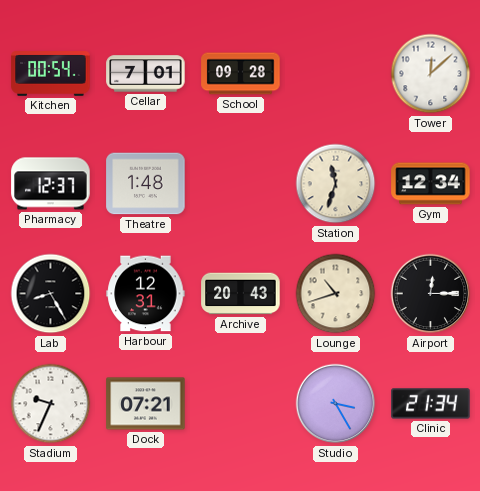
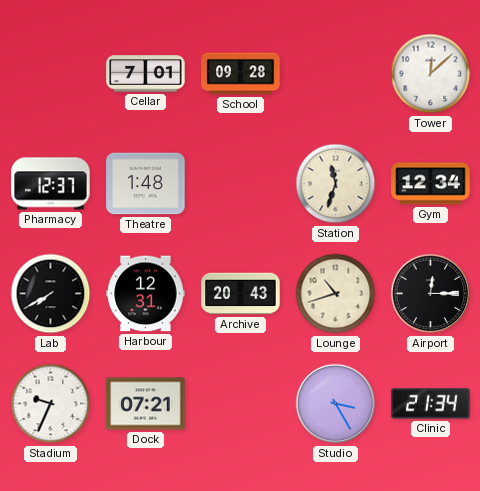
Kitchen: 00:54 -> none
Lab: 8:25 -> 7:40
